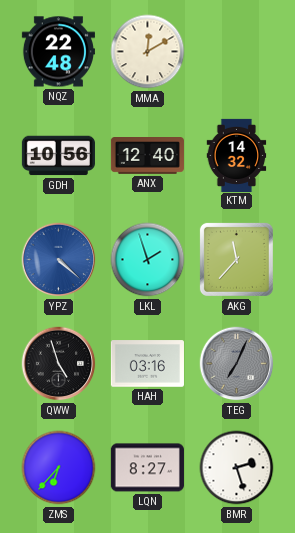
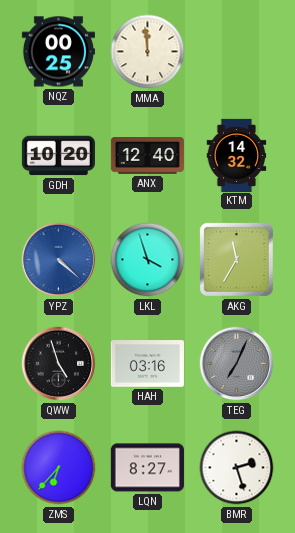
NQZ: 22:48 -> 00:25
MMA: 12:10 -> 11:59
GDH: 10:56 -> 10:20
LKL: 1:57 -> 3:57
AKG: 11:37 -> 11:35
